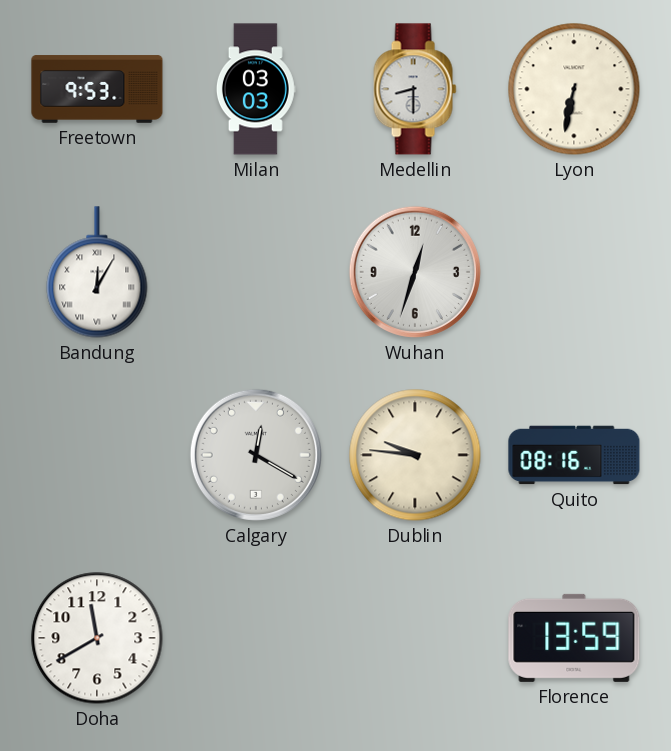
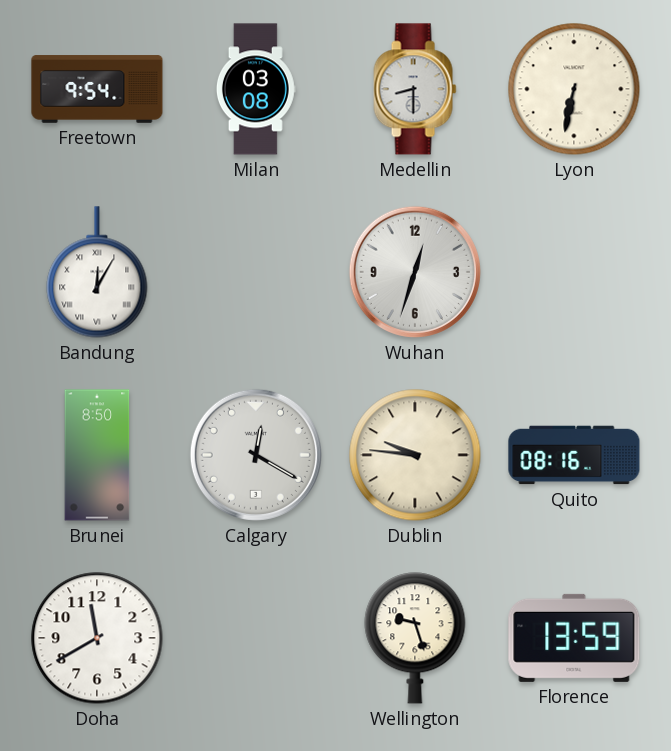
Freetown: 9:53 -> 9:54
Milan: 03:03 -> 03:08
Brunei: none -> 8:50
Wellington: none -> 9:27
